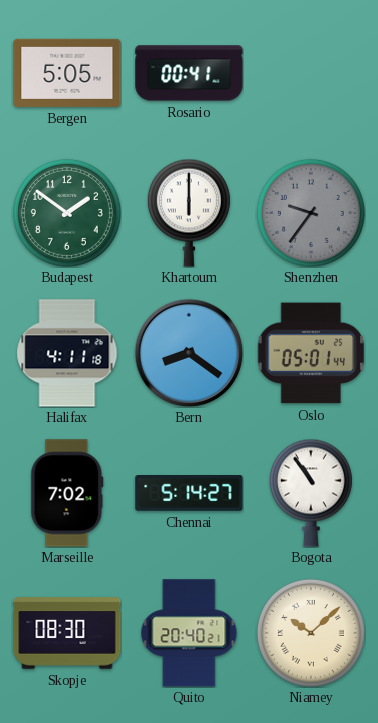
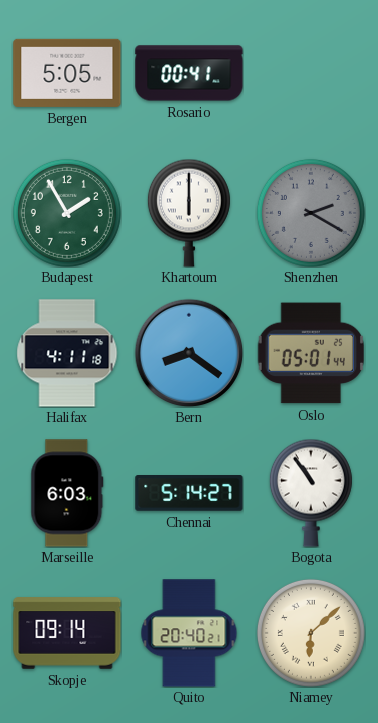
Budapest: 1:51 -> 1:55
Shenzhen: 9:36 -> 2:20
Marseille: 7:02 -> 6:03
Skopje: 08:30 -> 09:14
Niamey: 10:08 -> 6:08
